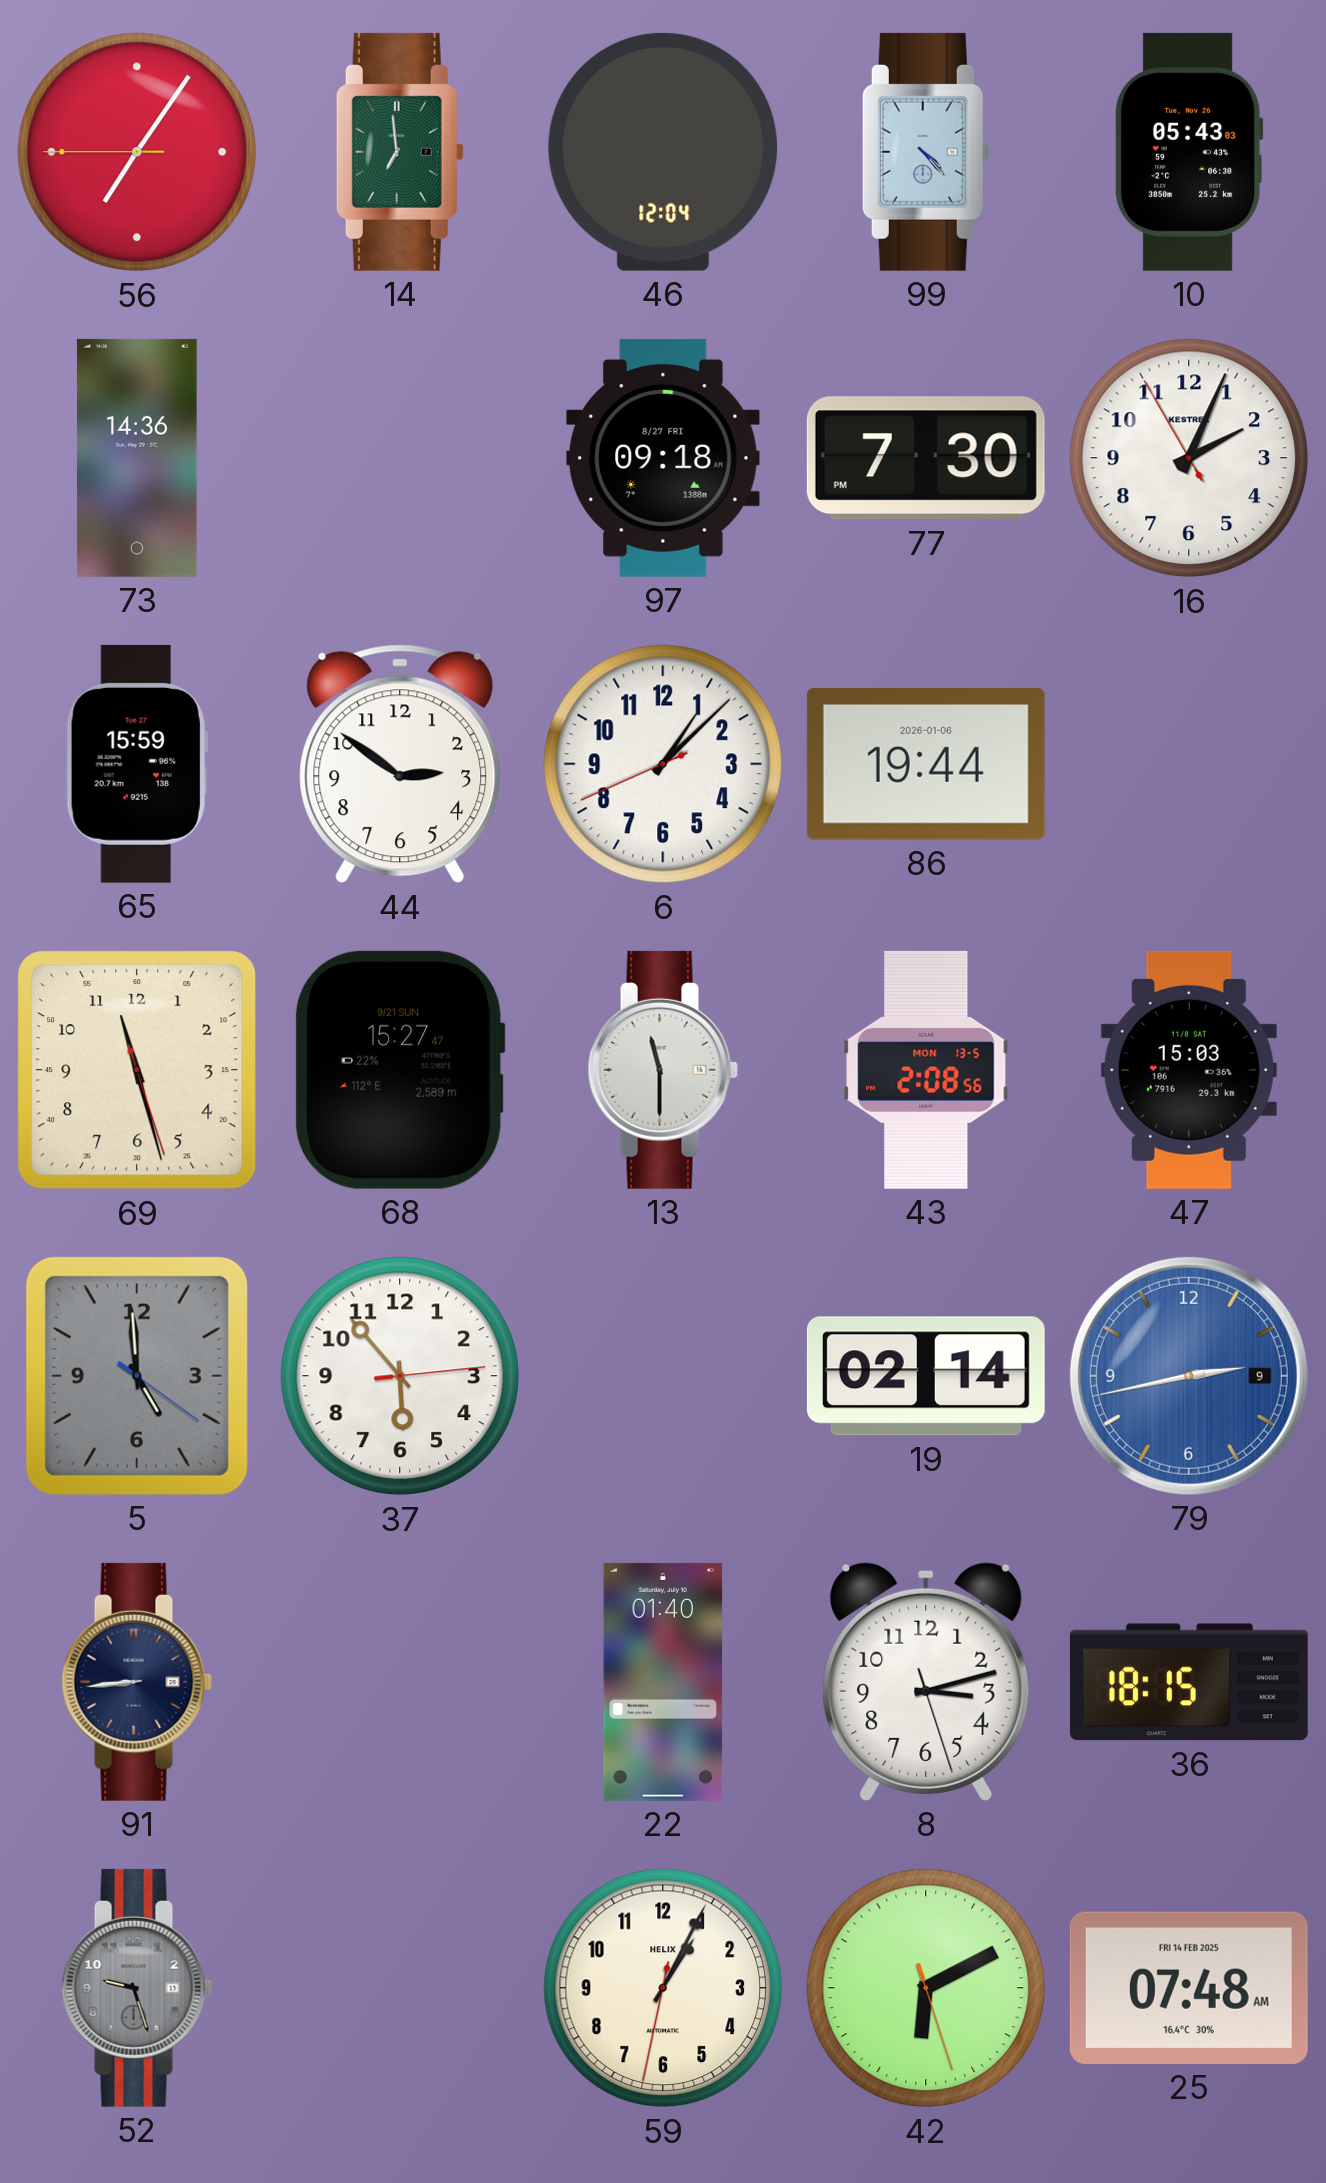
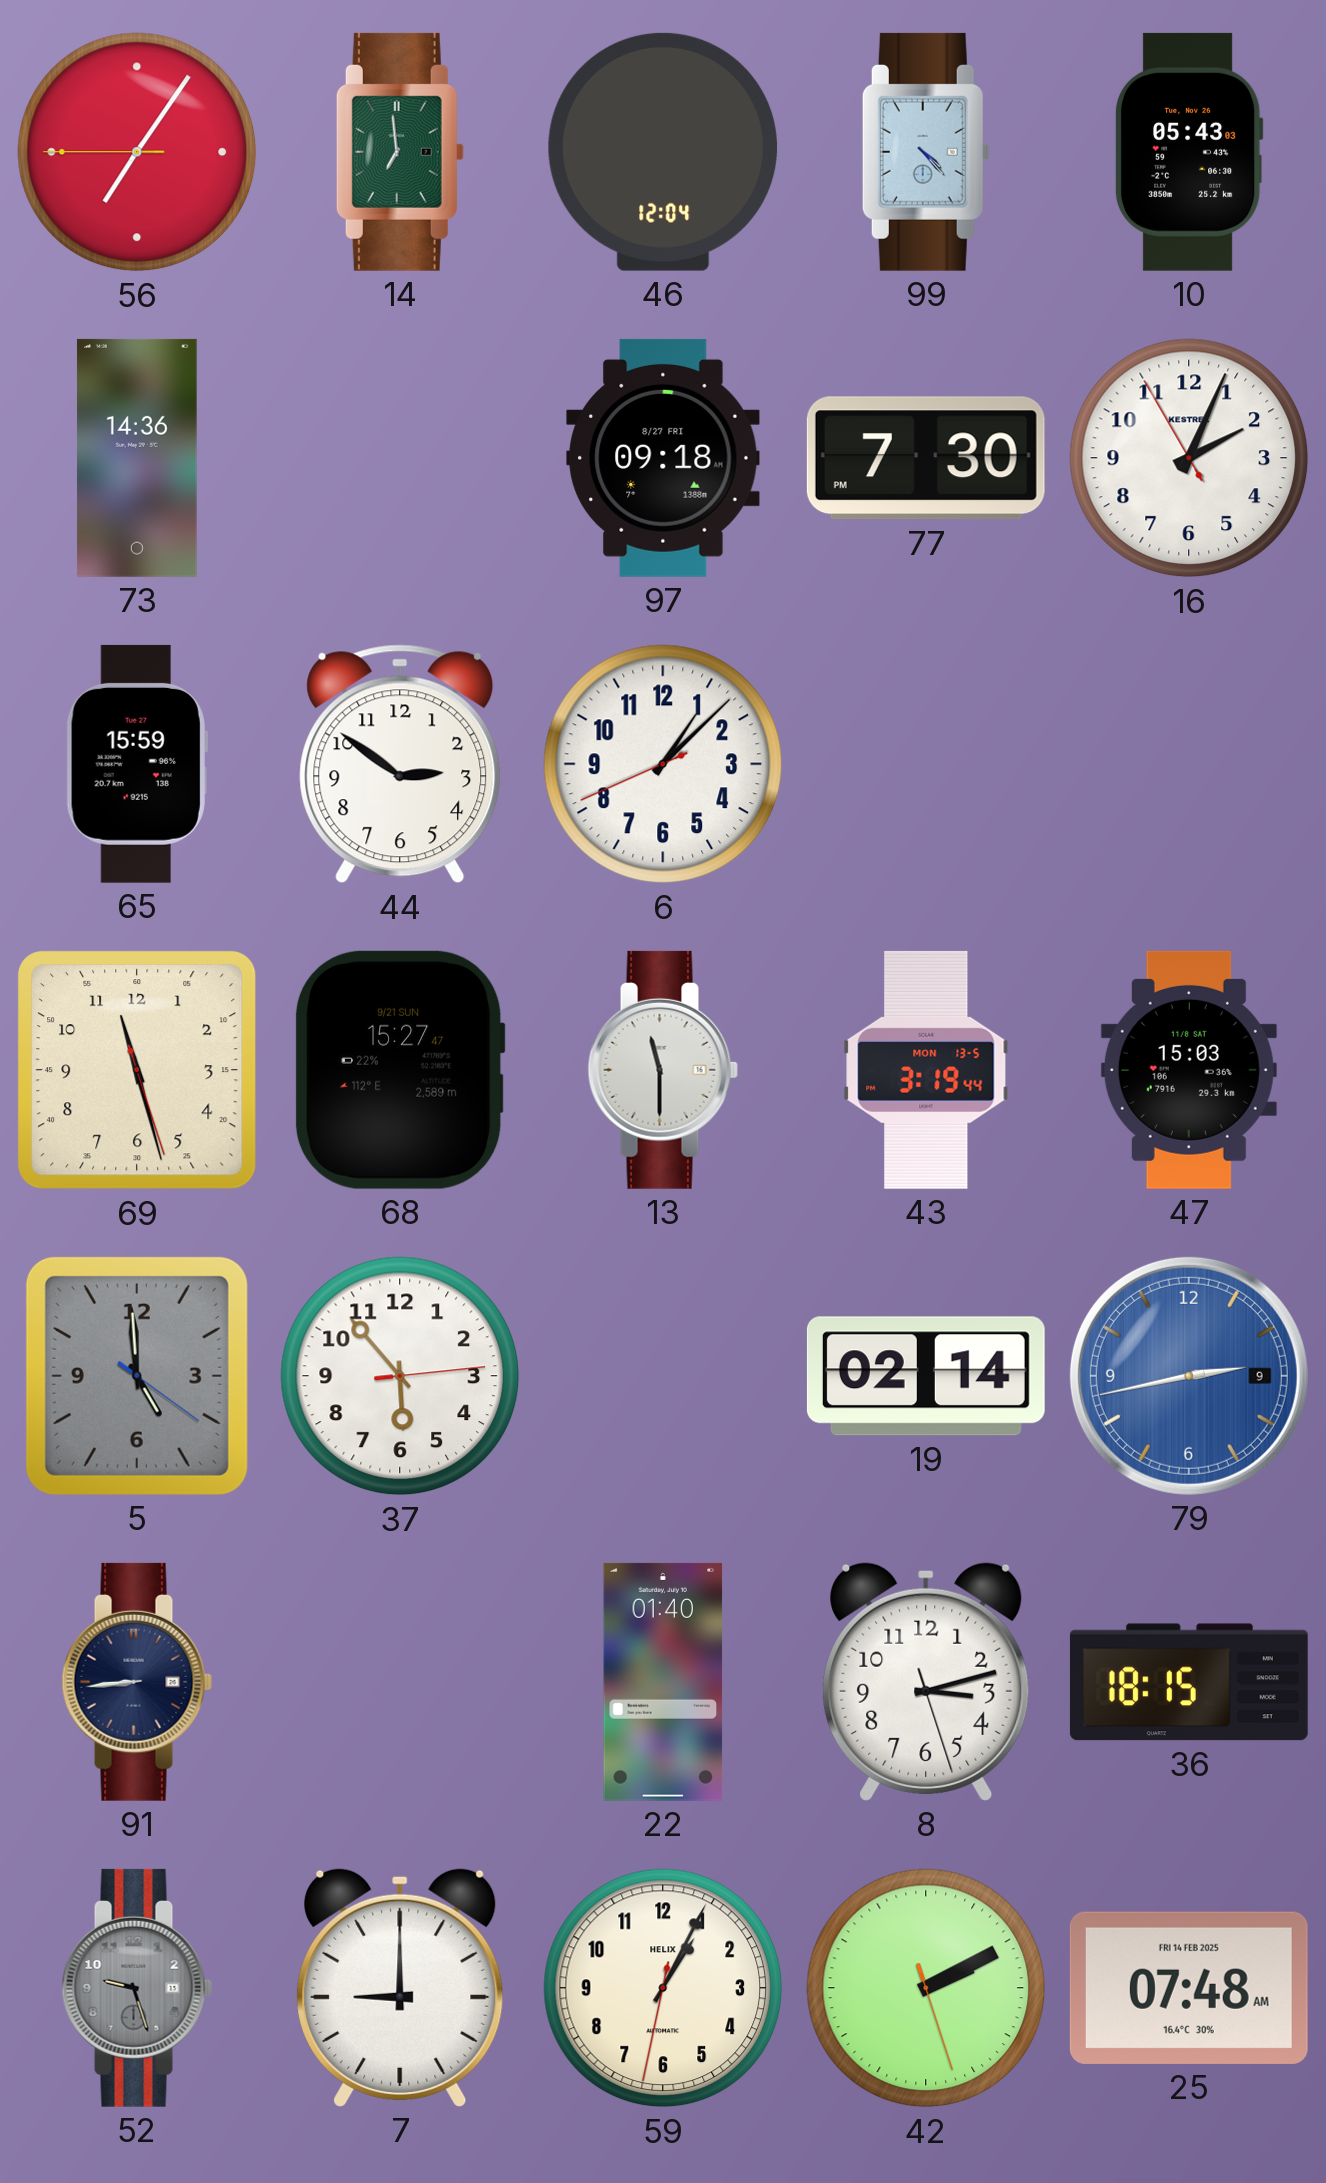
86: 19:44 -> none
43: 2:08 -> 3:19
7: none -> 9:00
42: 6:10 -> 2:10
